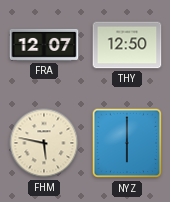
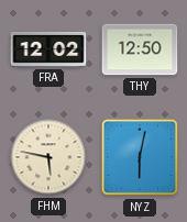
FRA: 12:07 -> 12:02
NYZ: 6:00 -> 6:02
